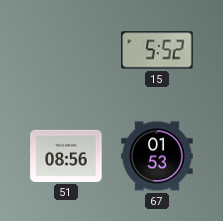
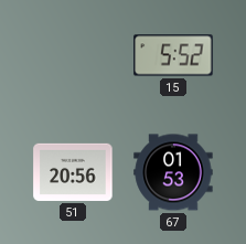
51: 08:56 -> 20:56
